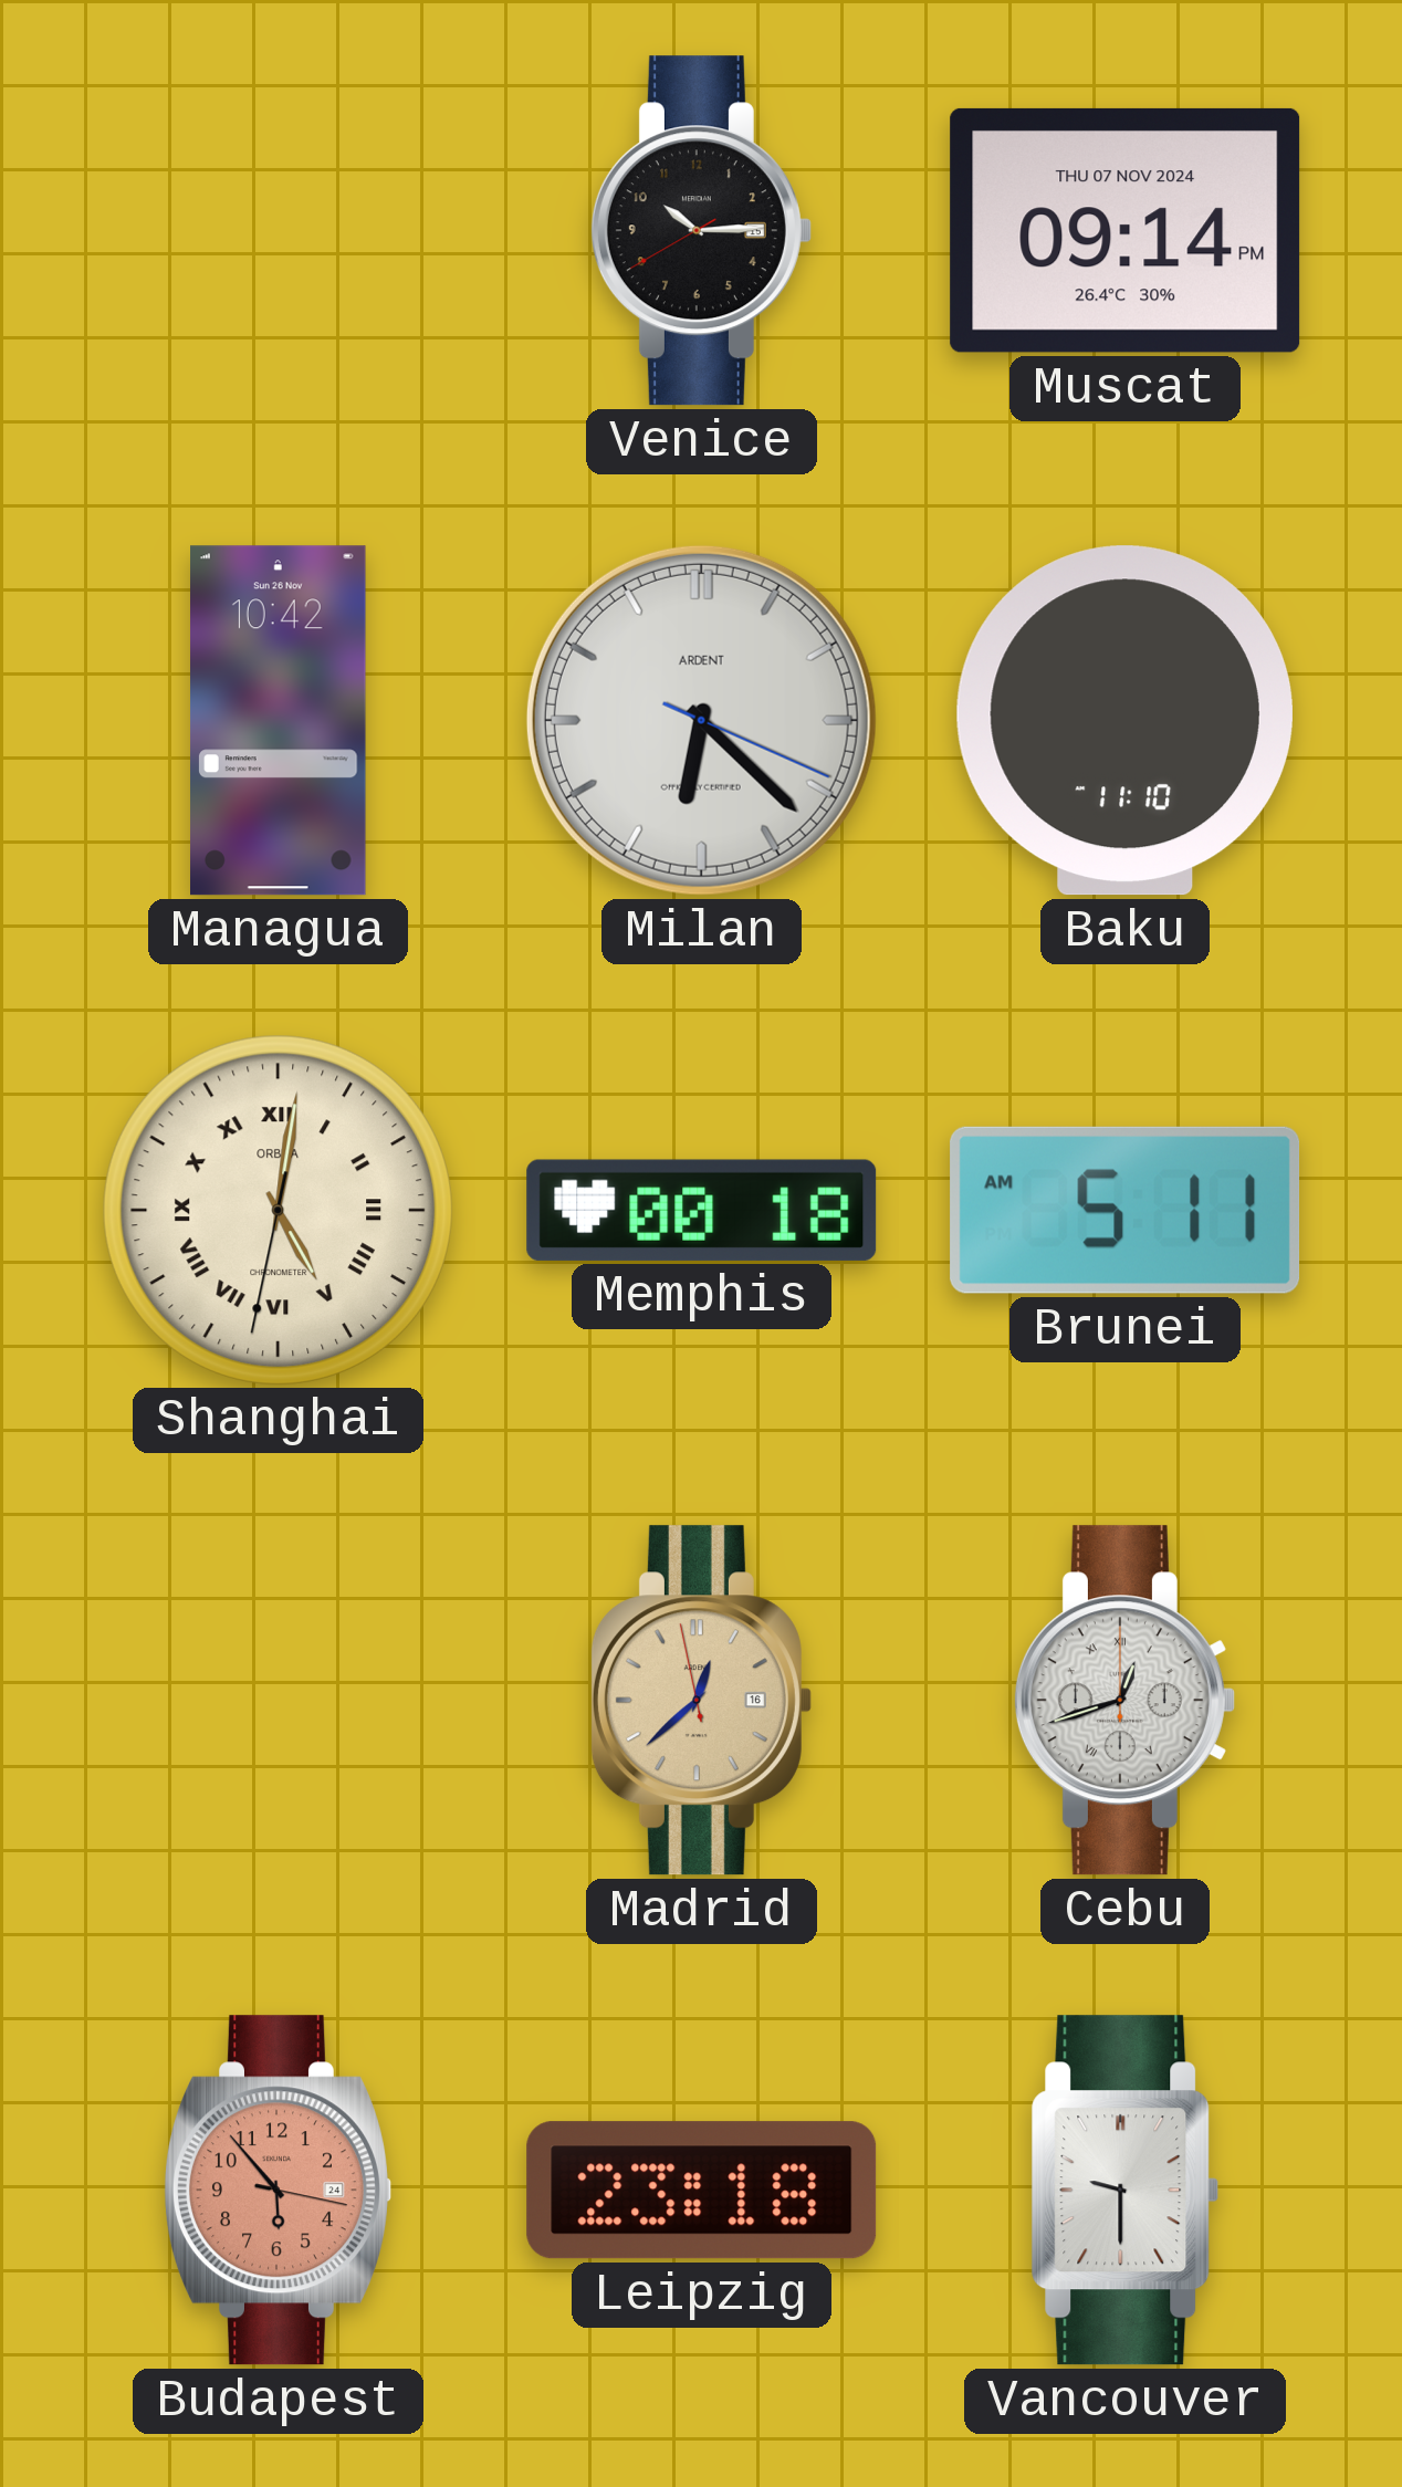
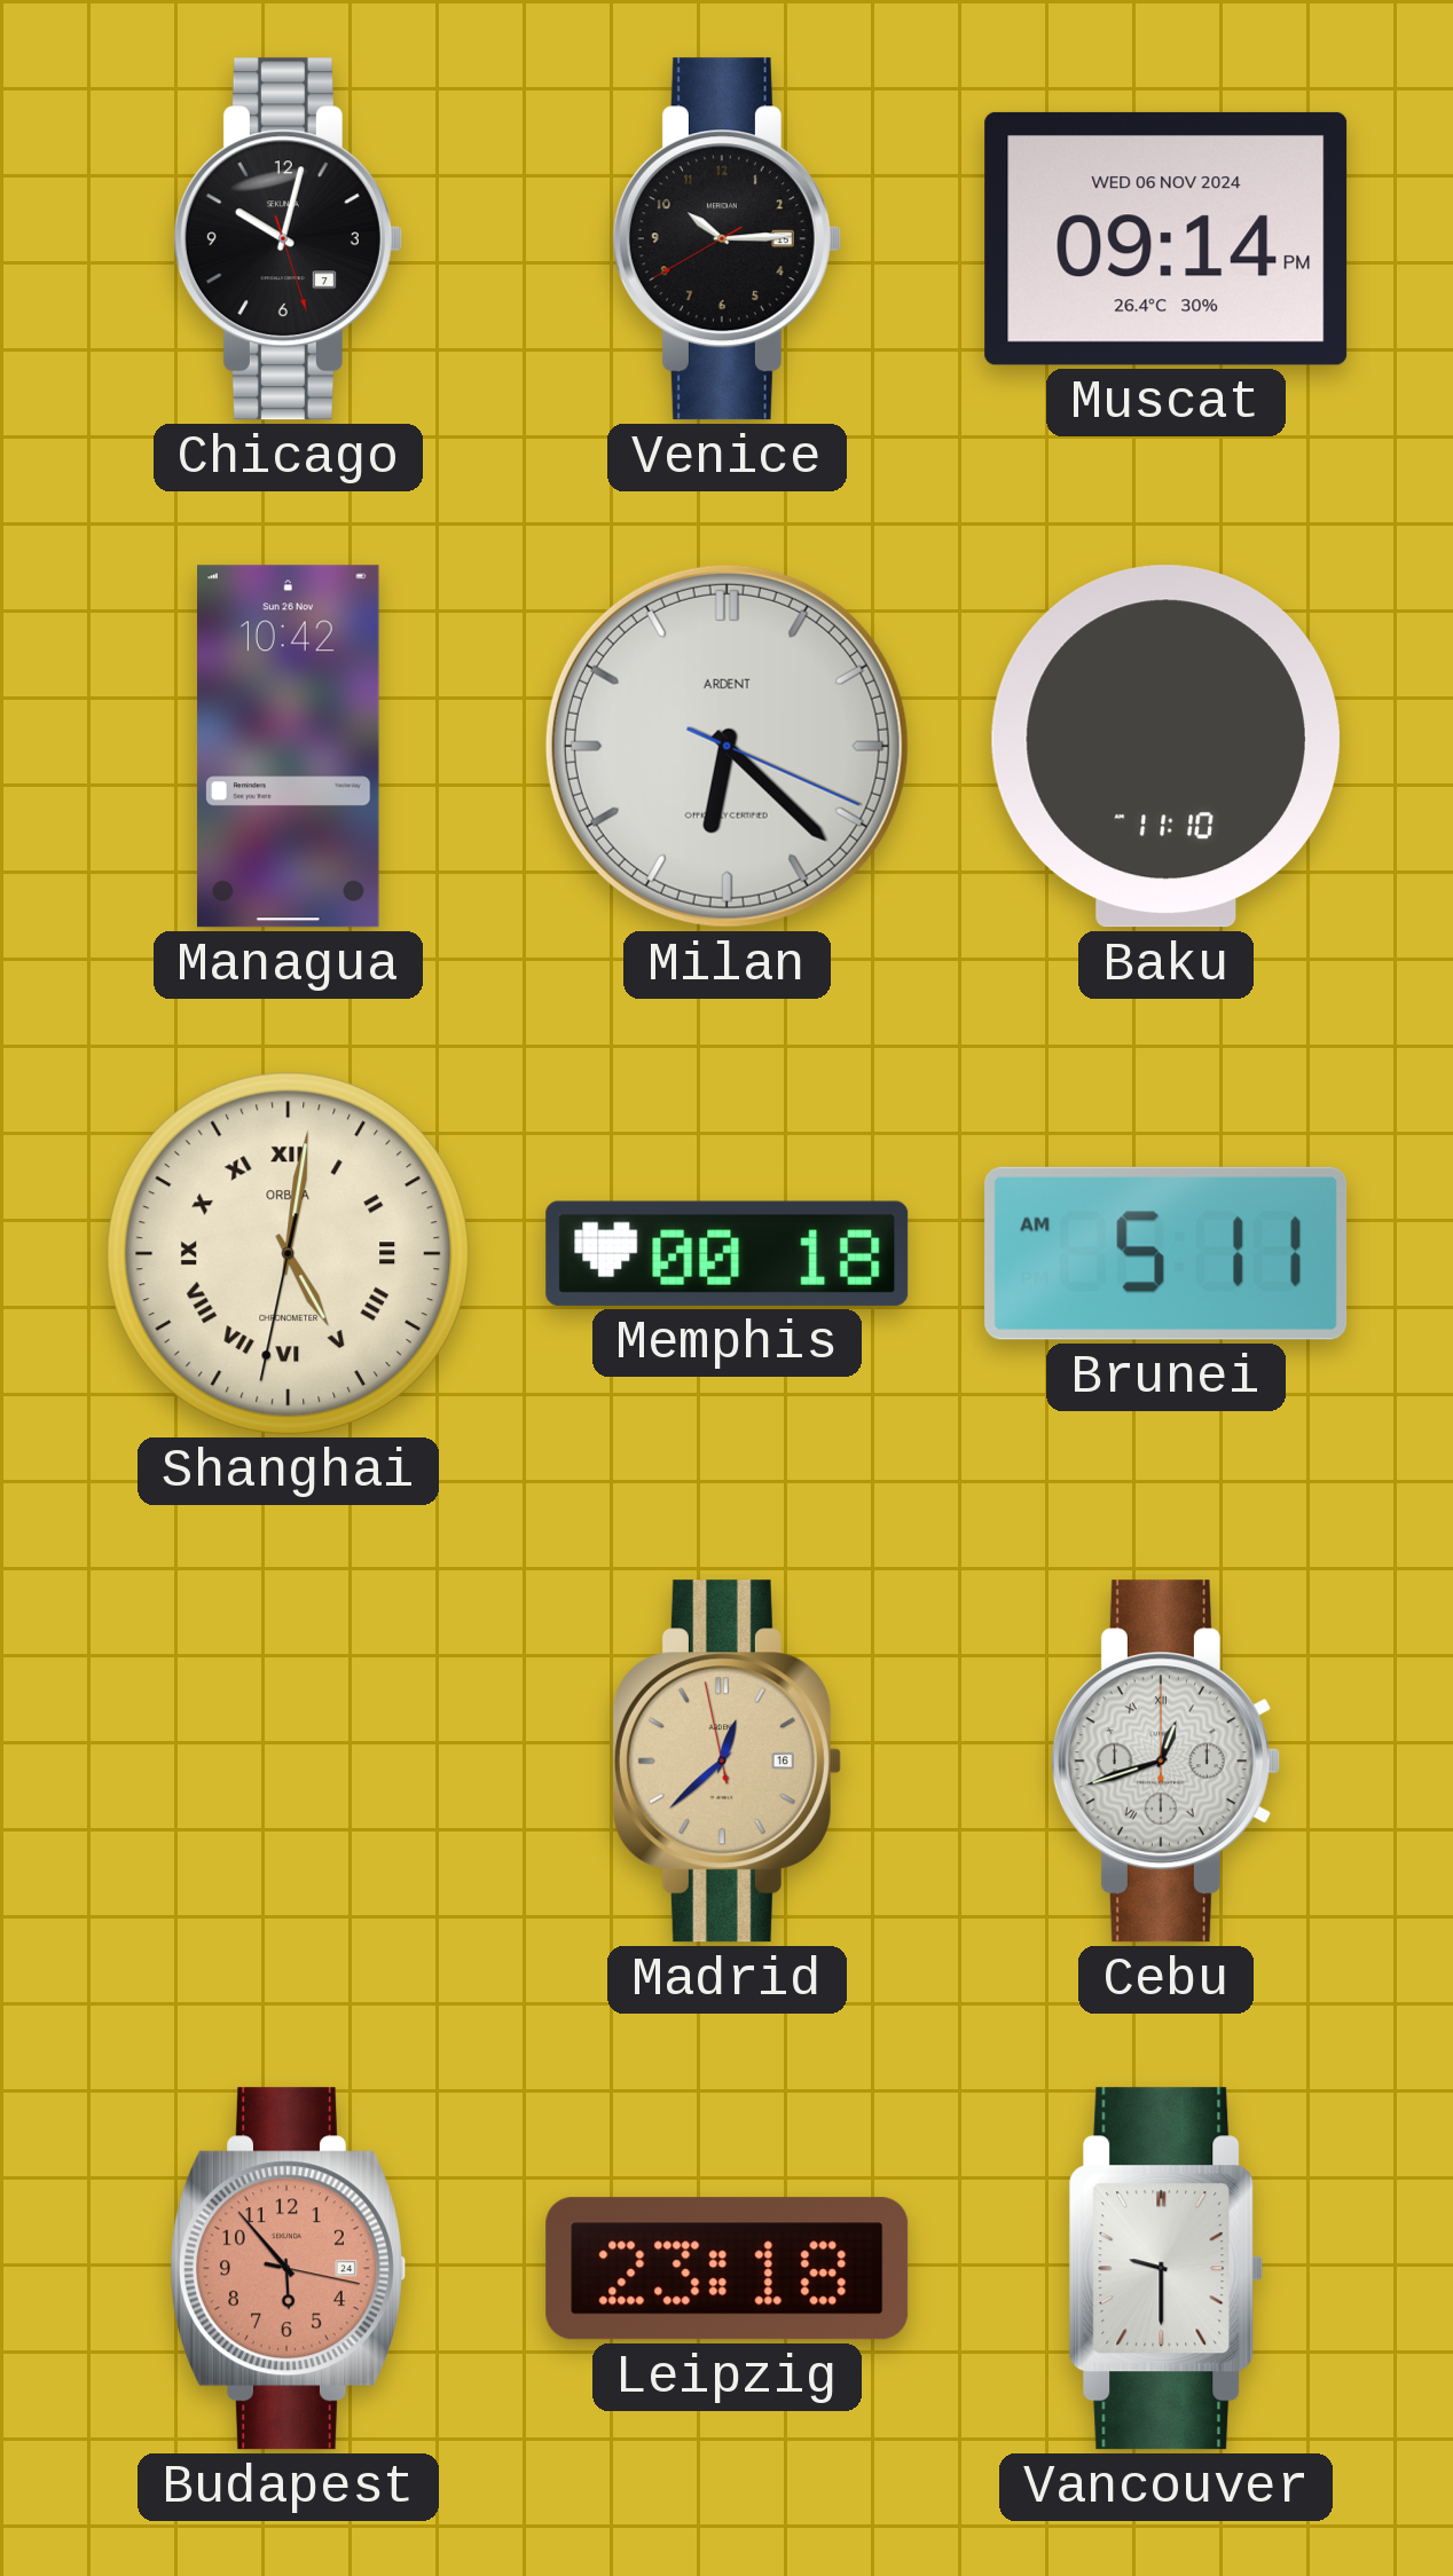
Chicago: none -> 10:02
Muscat date: THU 07 NOV 2024 -> WED 06 NOV 2024
